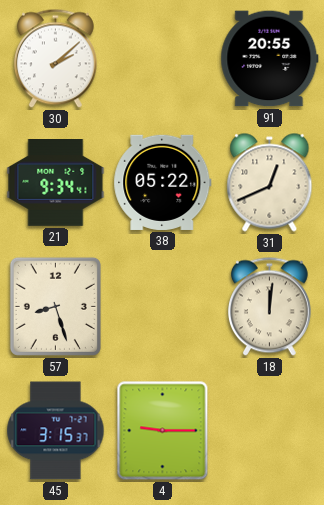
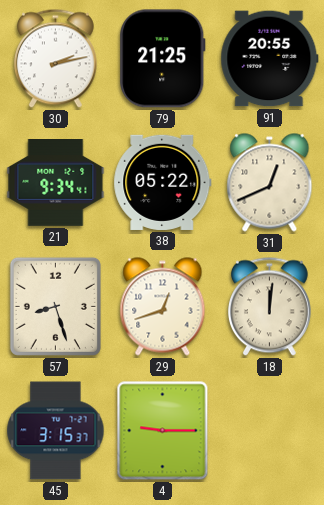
30: 2:08 -> 2:13
79: none -> 21:25
29: none -> 12:42
